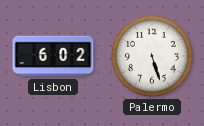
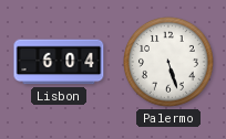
Lisbon: 6:02 -> 6:04
